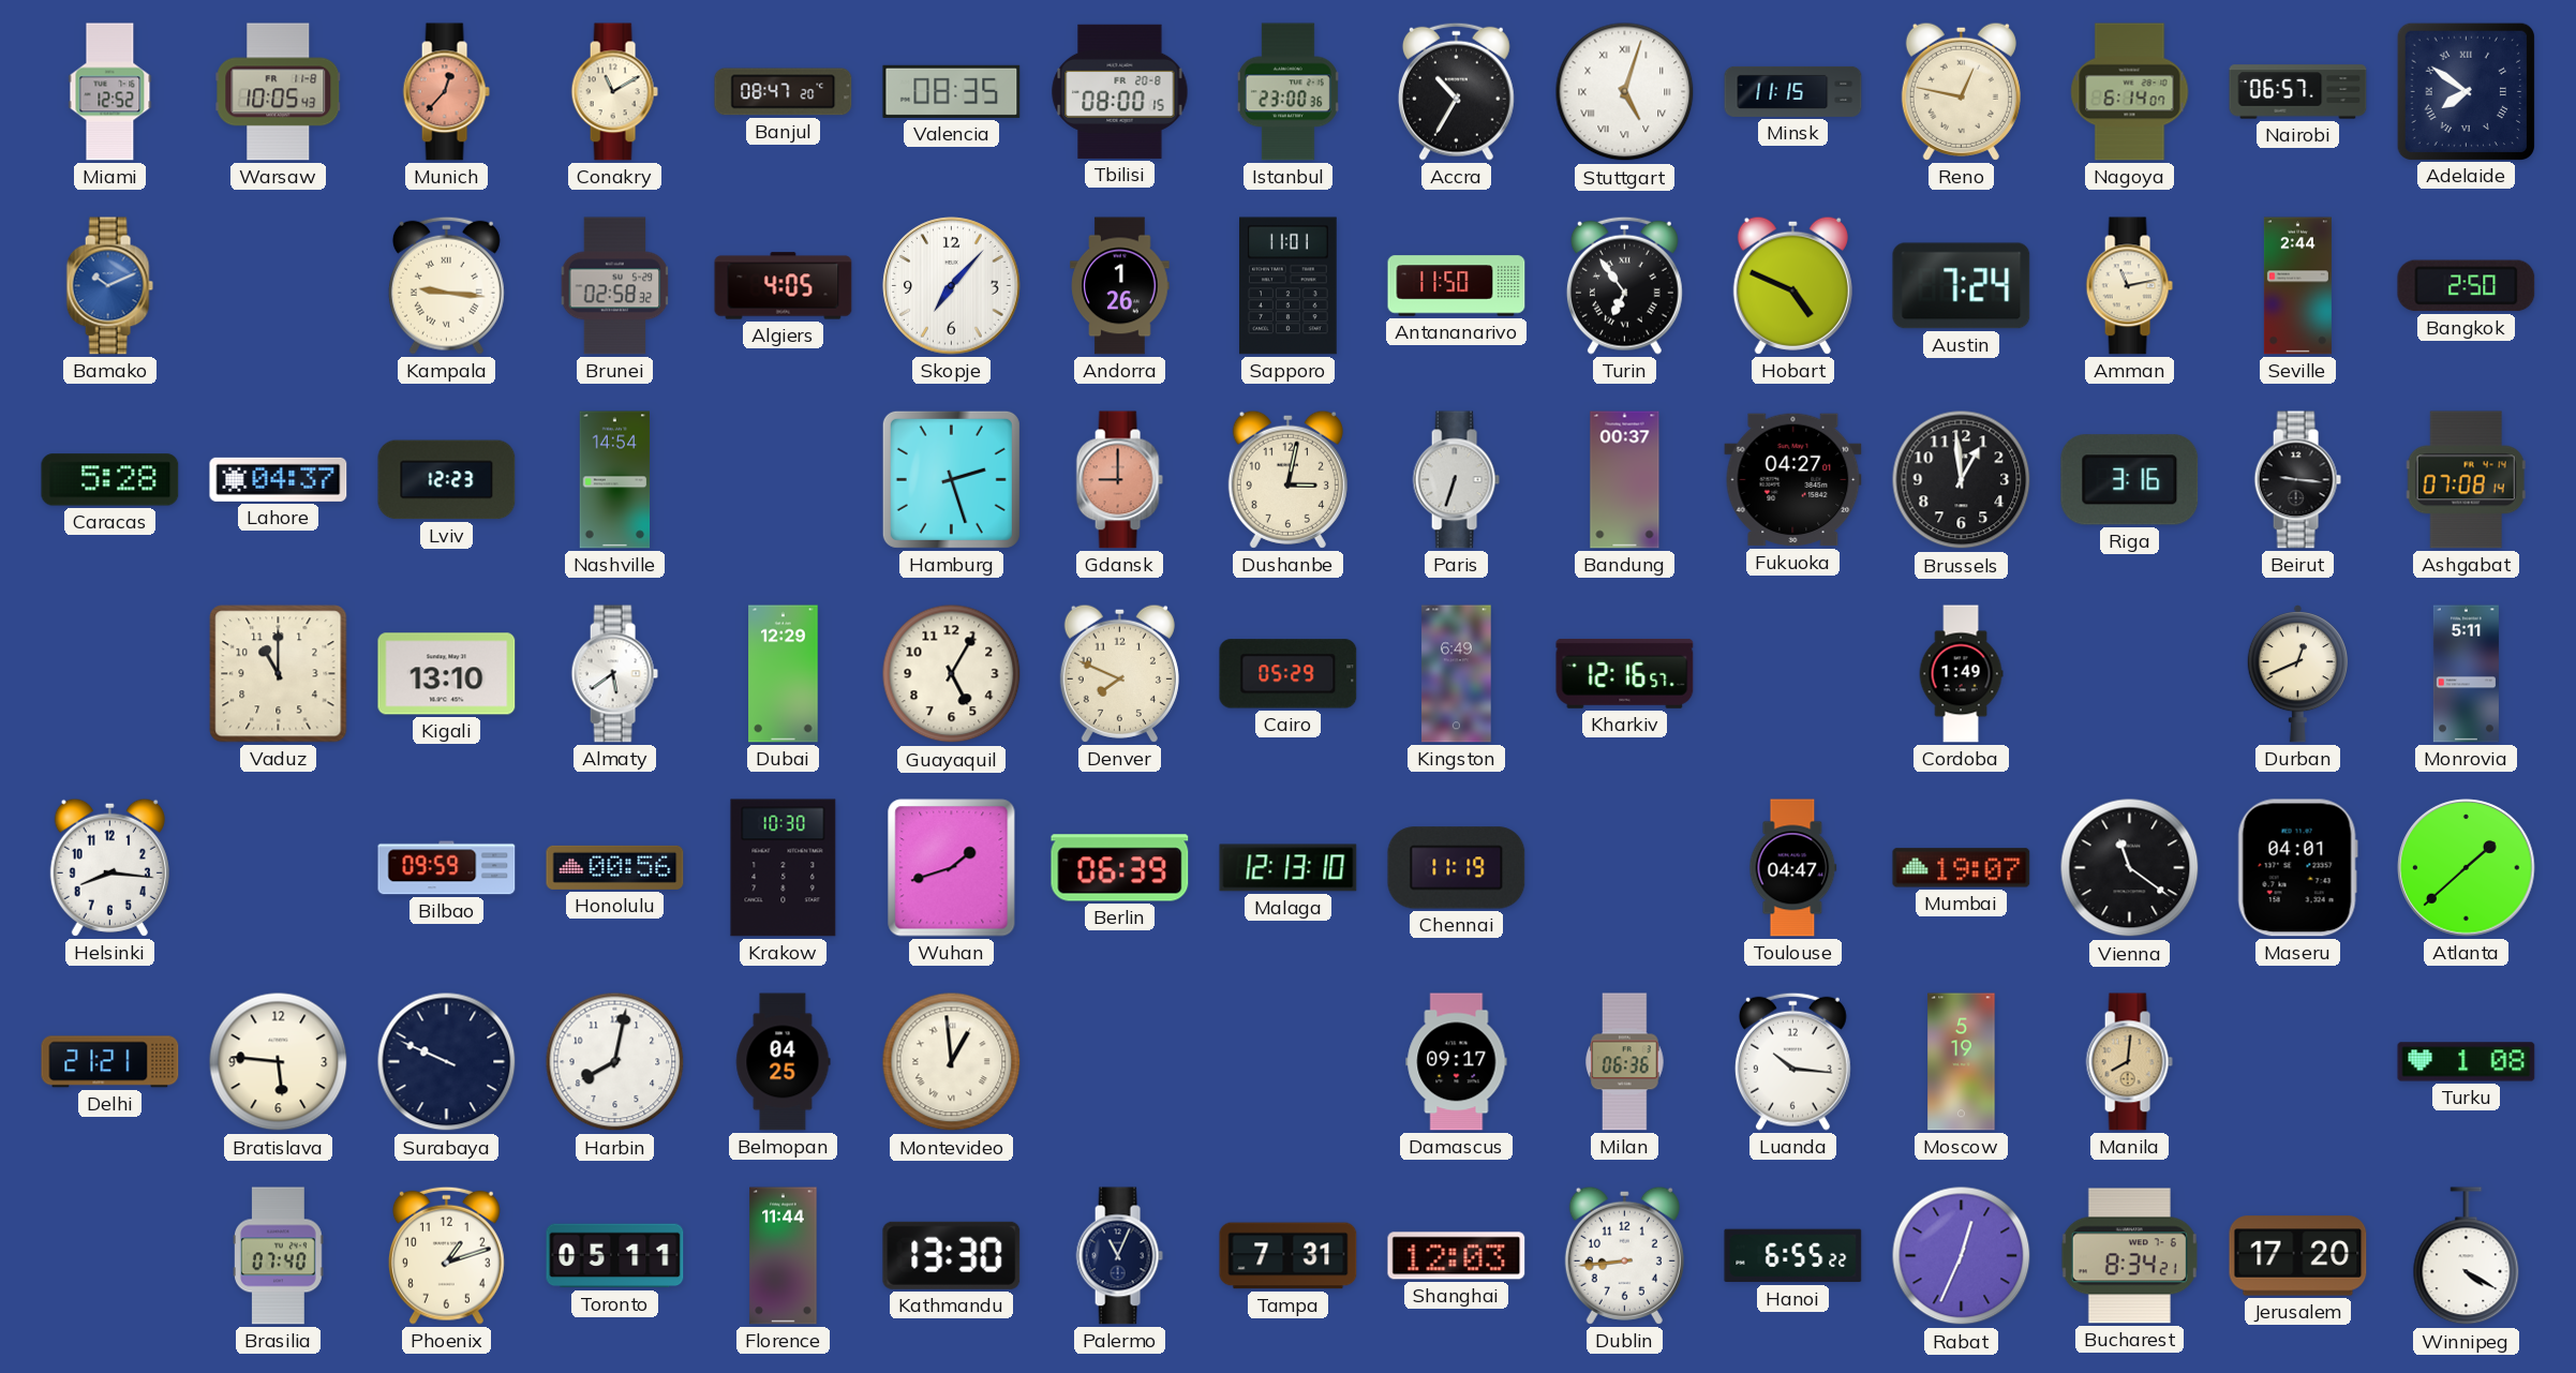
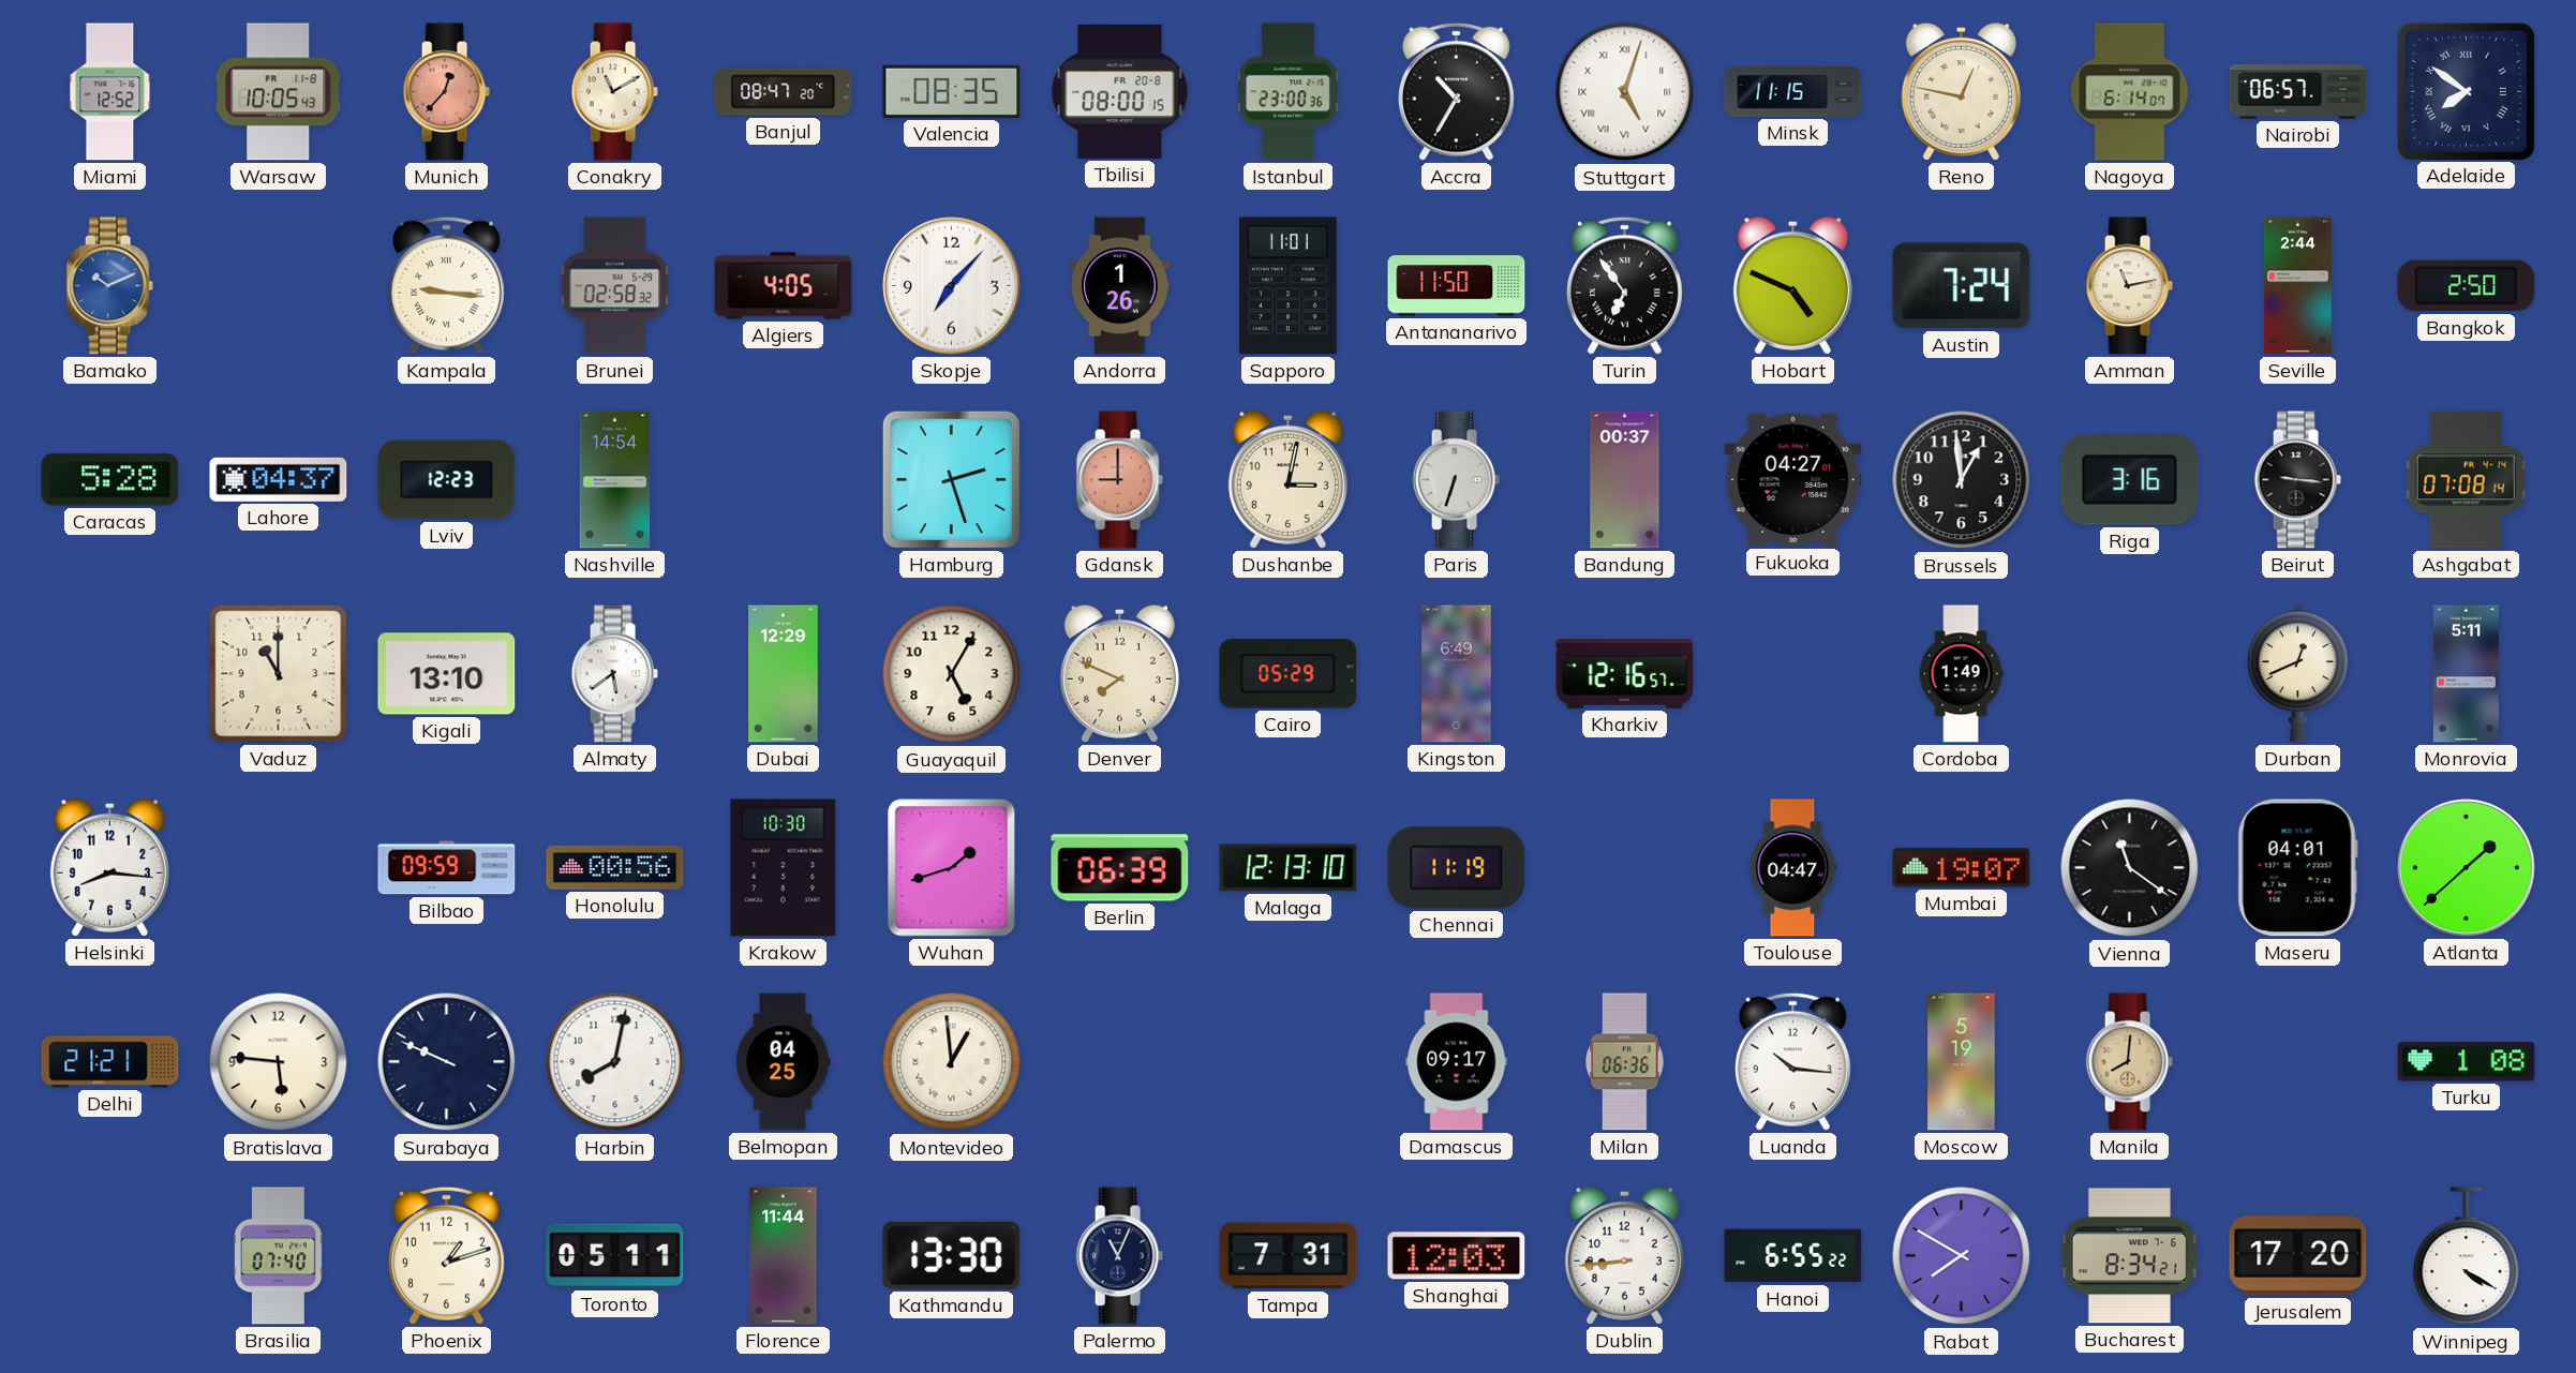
Rabat: 12:34 -> 7:50
